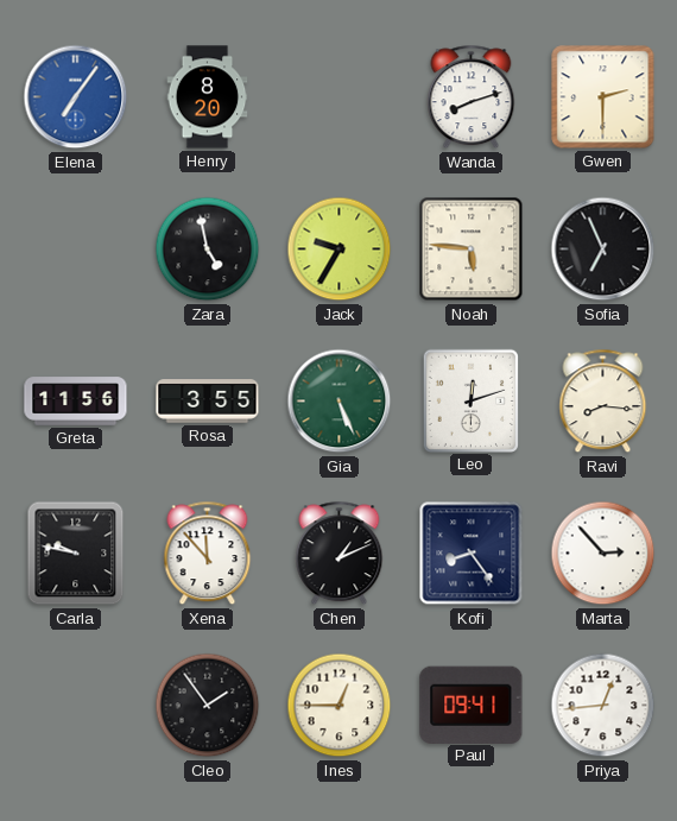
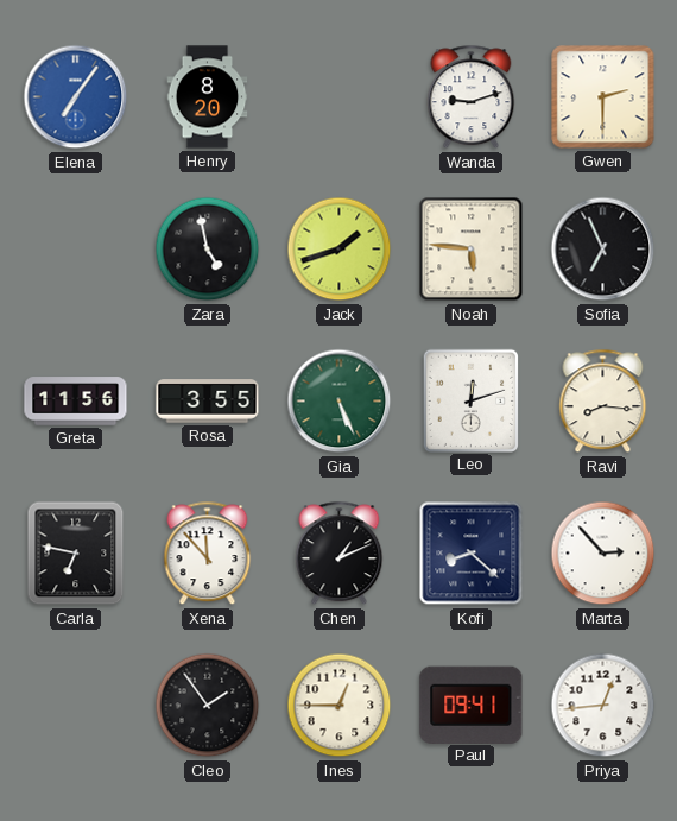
Wanda: 8:12 -> 9:12
Jack: 9:35 -> 1:42
Carla: 9:47 -> 6:47
Kofi: 8:24 -> 8:22
